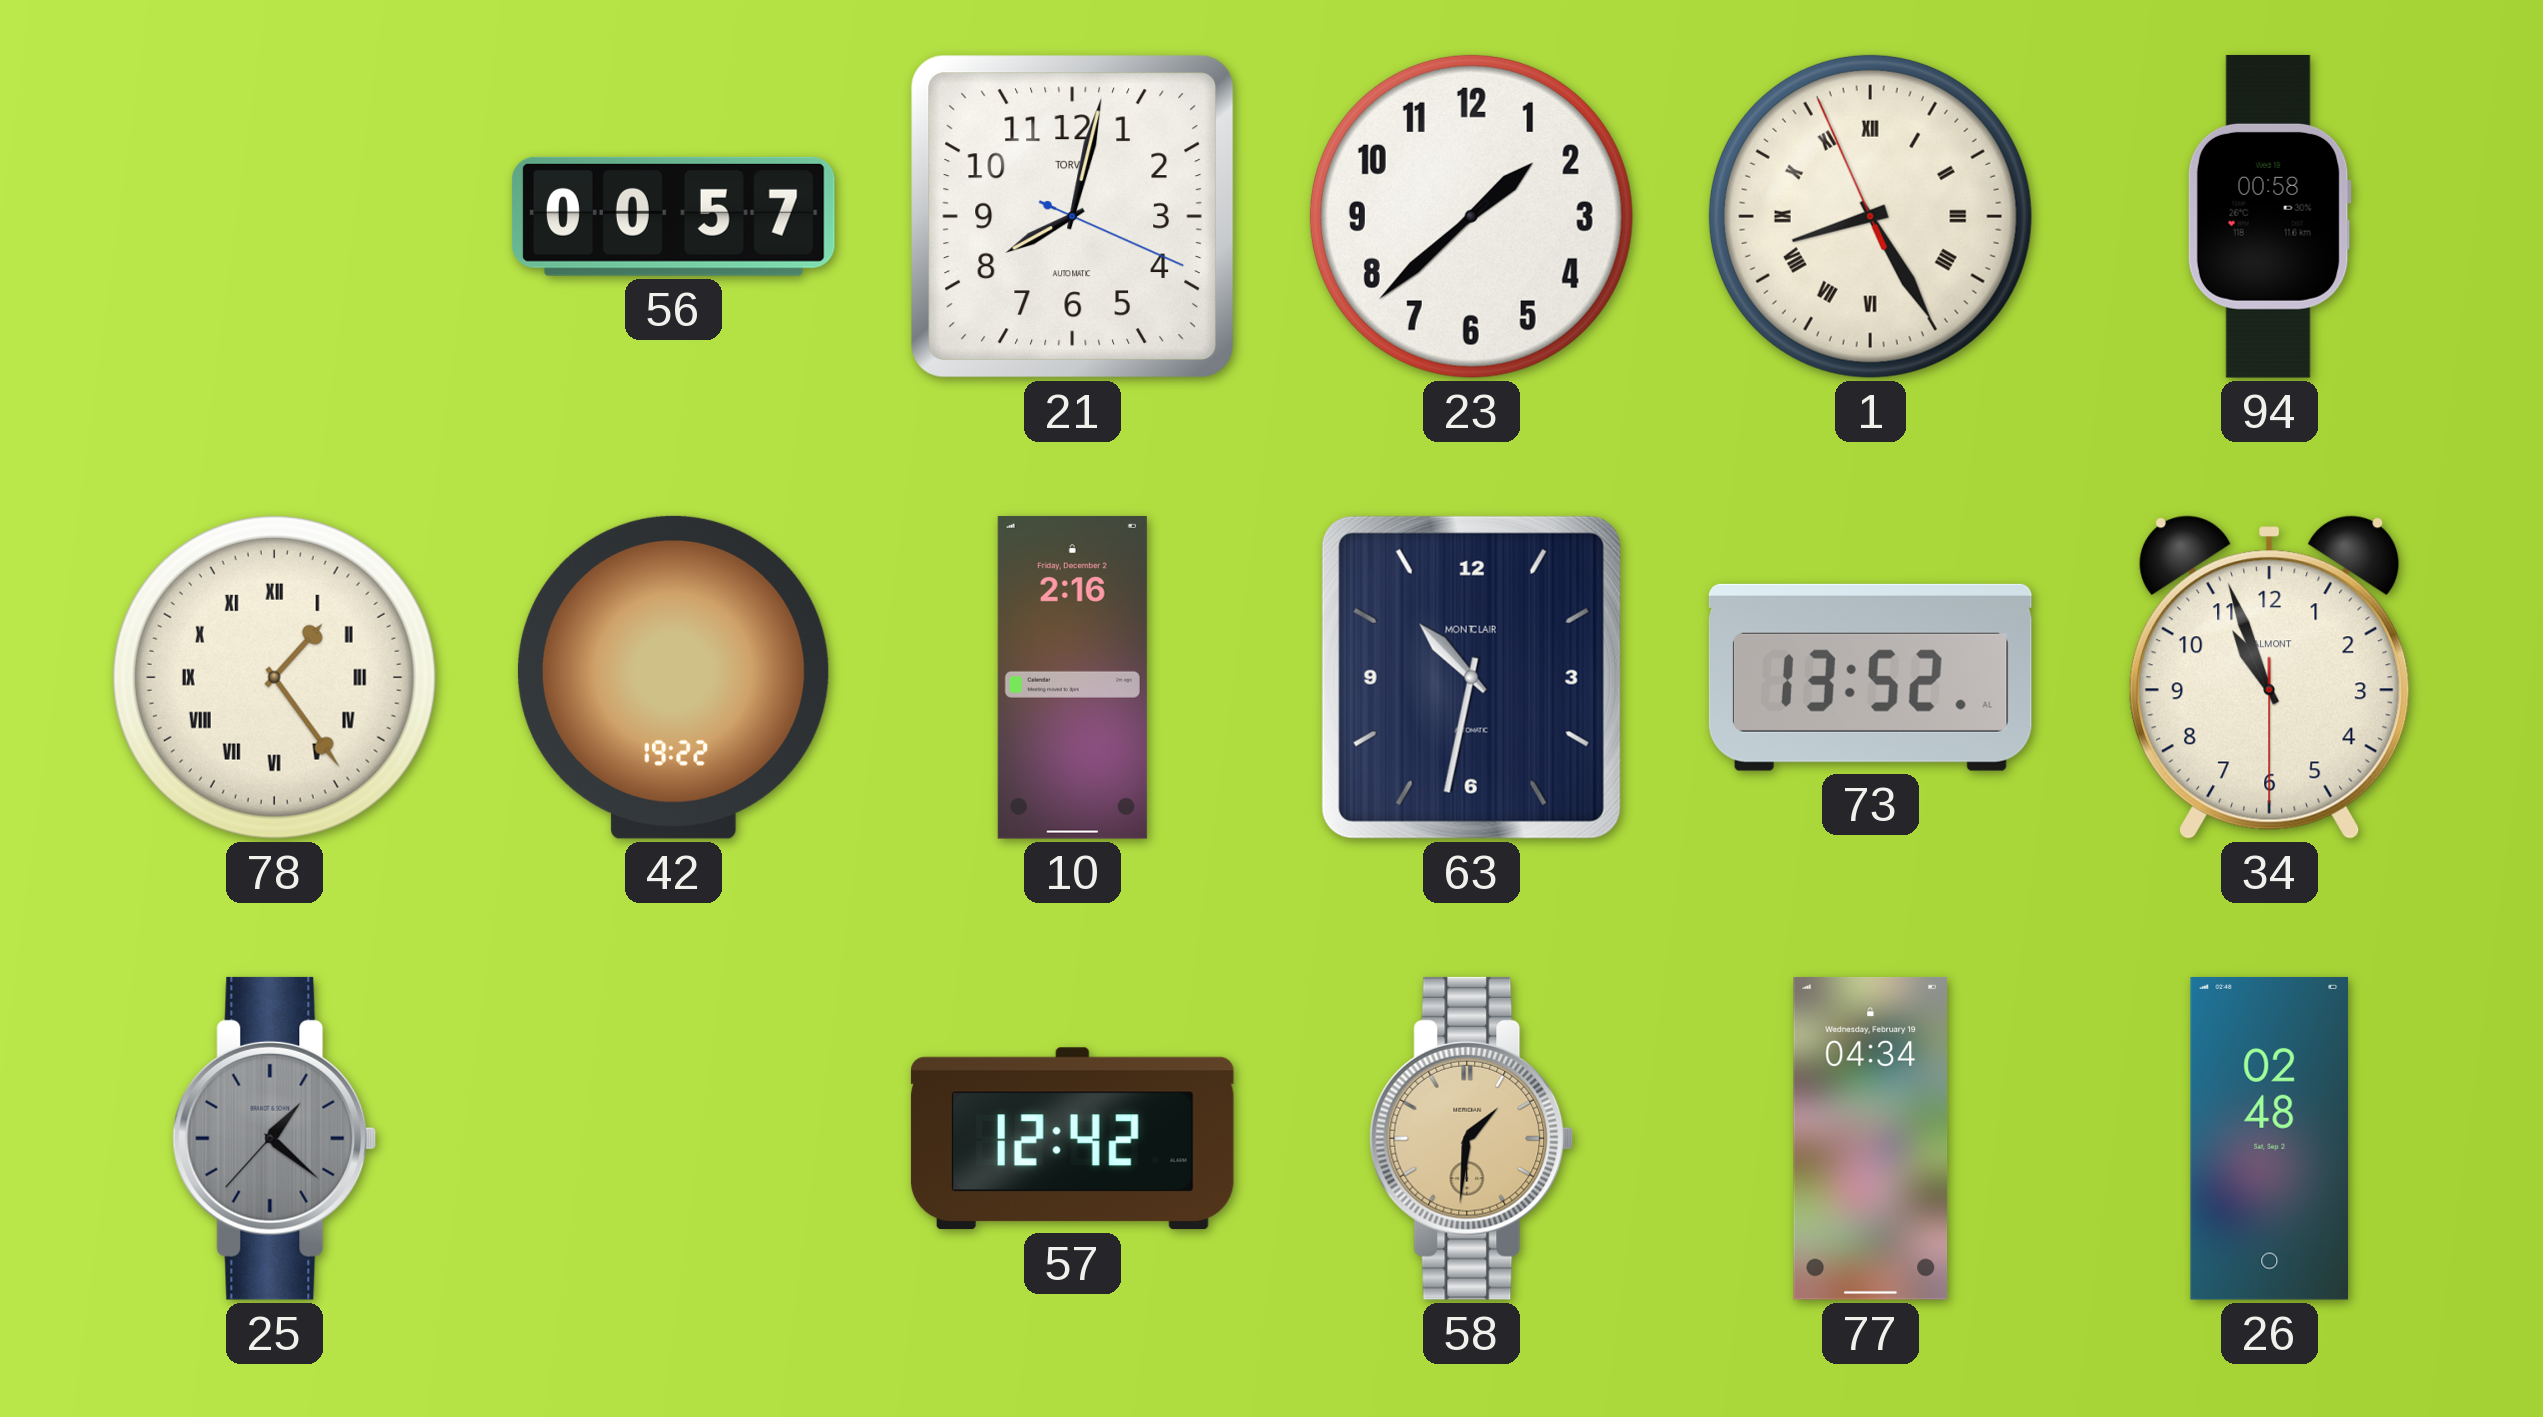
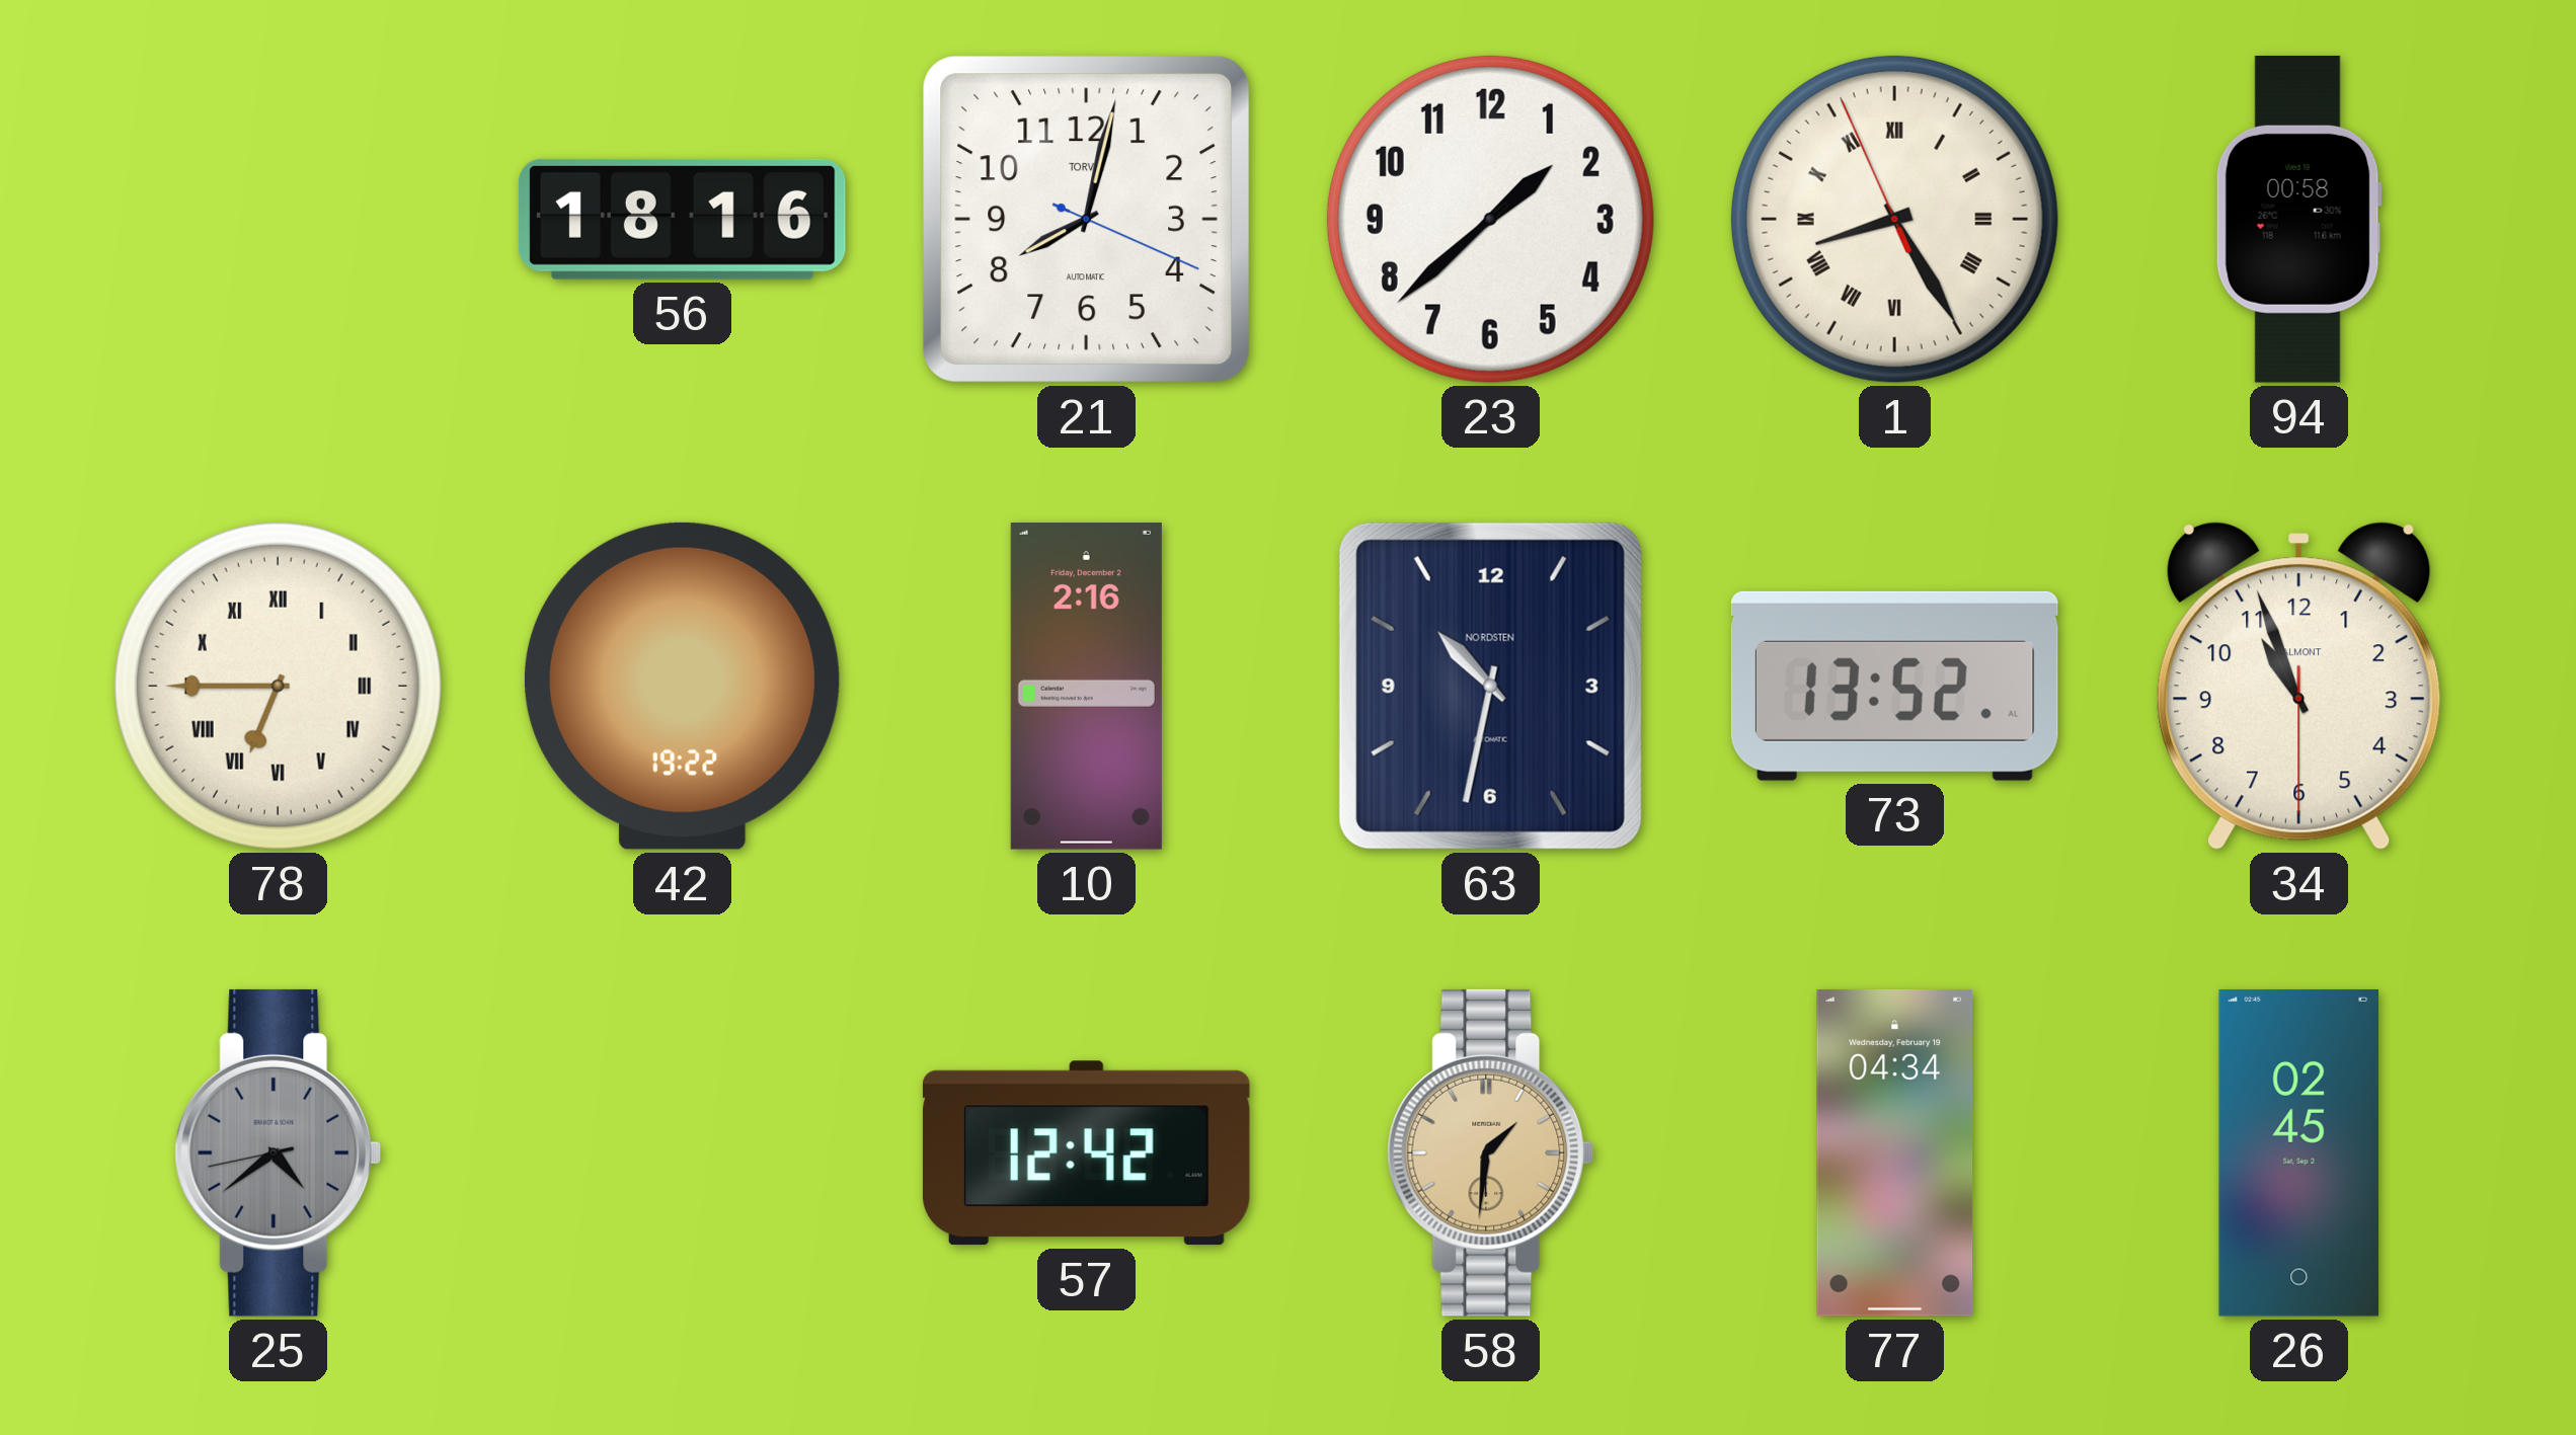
56: 00:57 -> 18:16
78: 1:24 -> 6:45
63 brand: MONTCLAIR -> NORDSTEN
25: 1:21 -> 4:38
26: 02:48 -> 02:45
